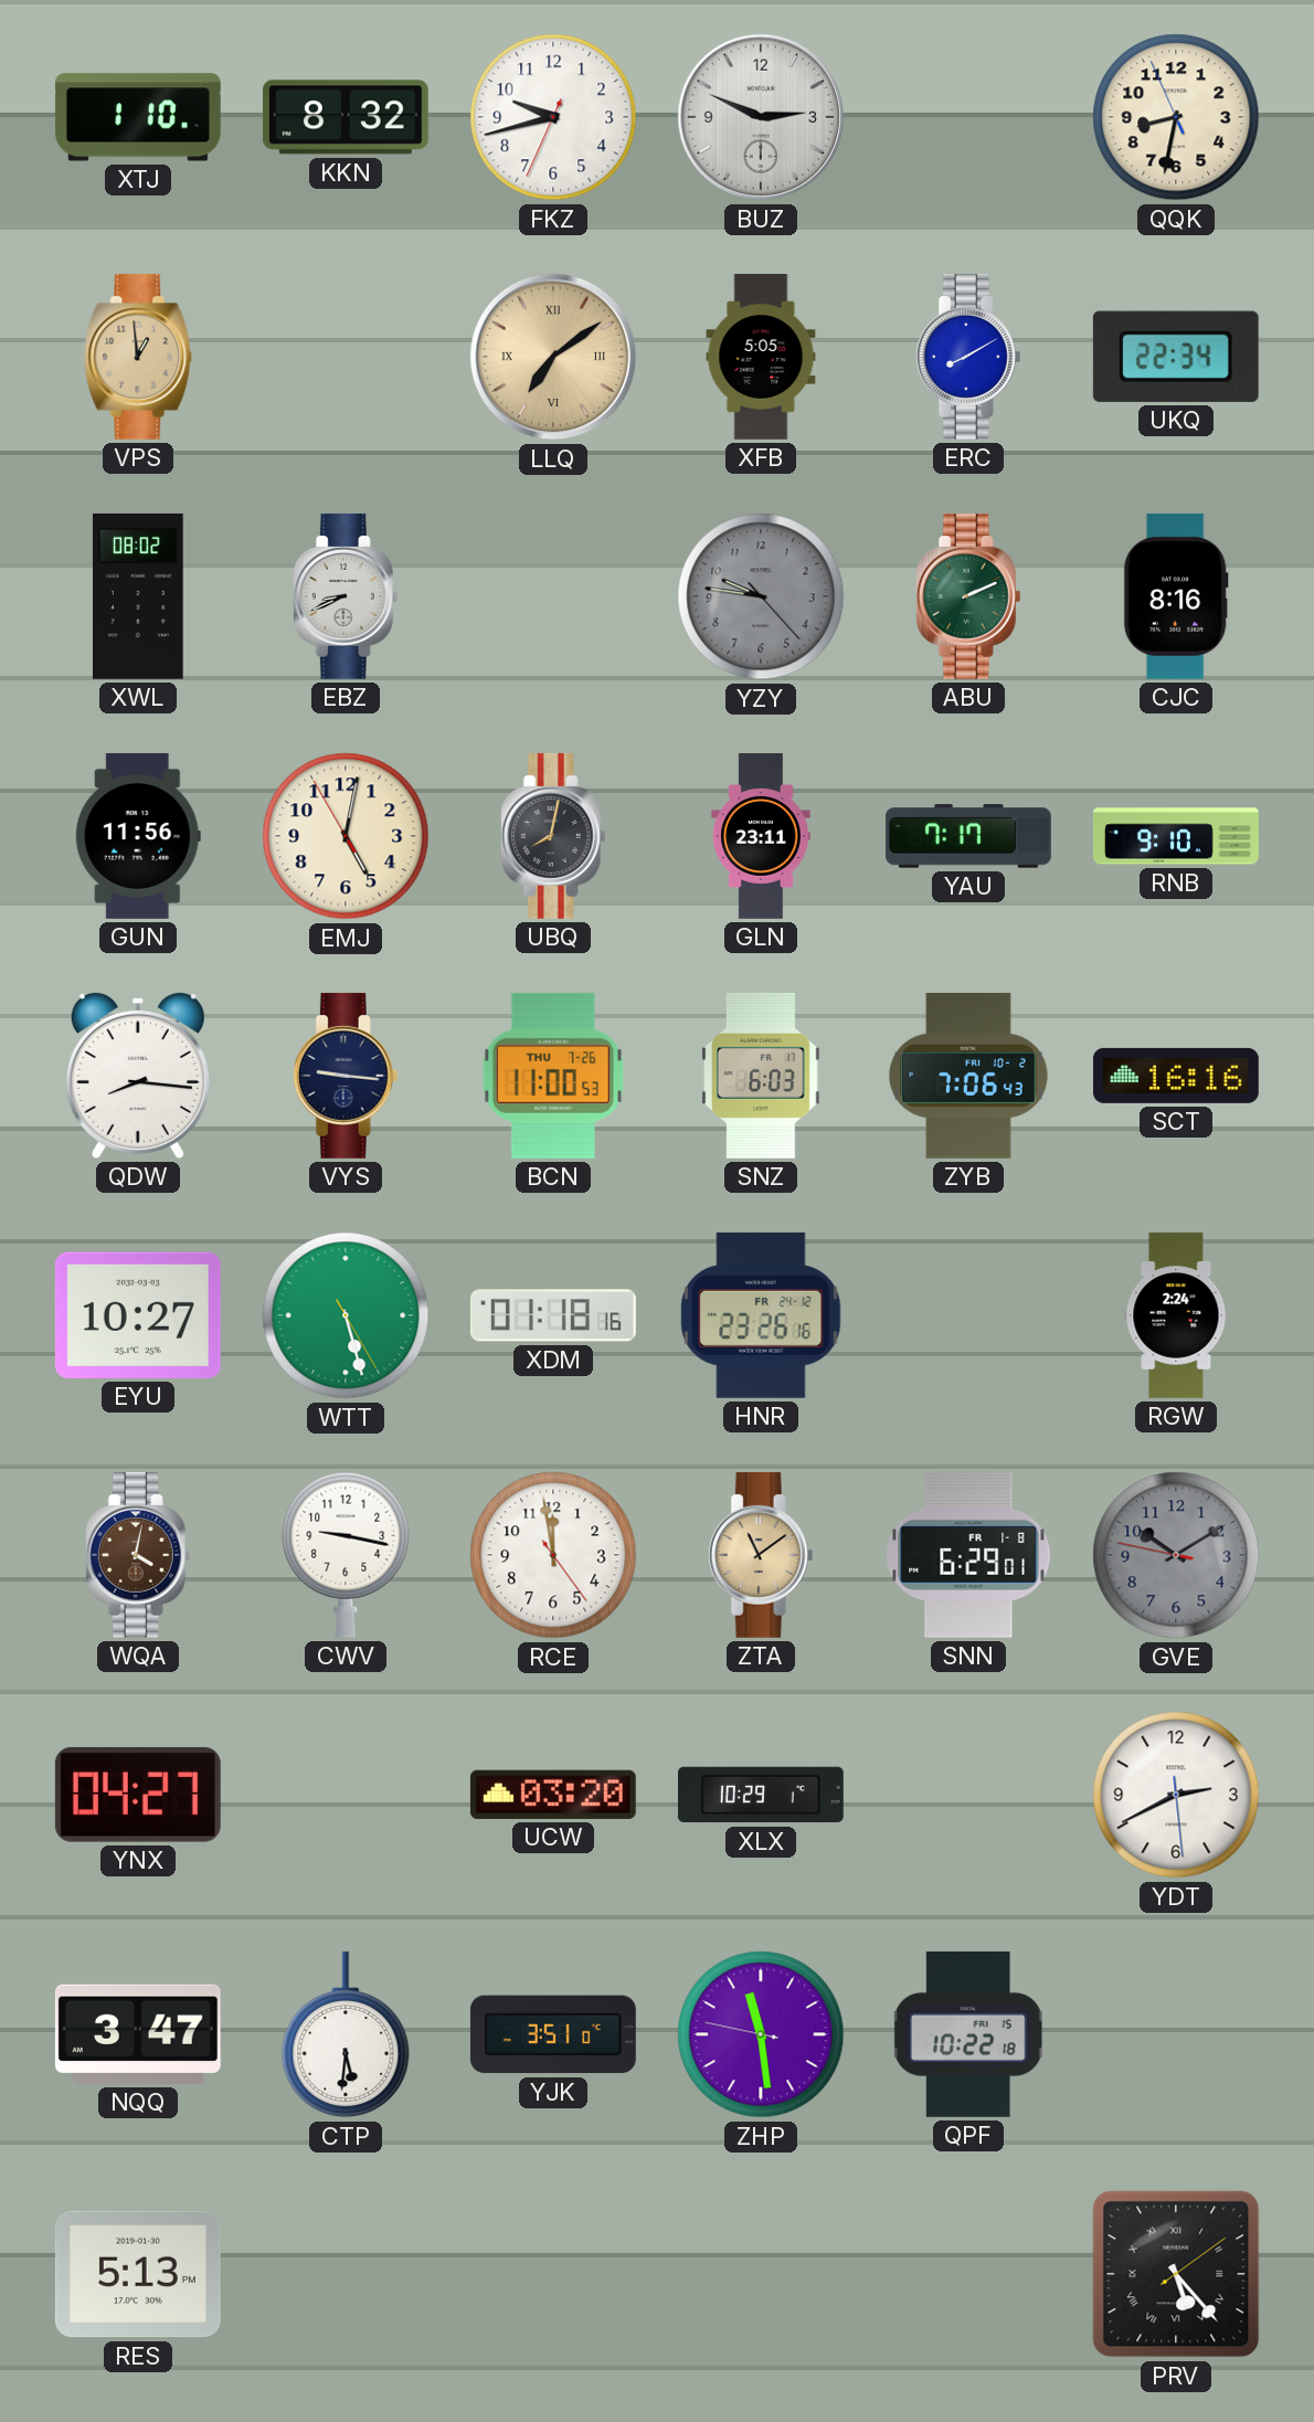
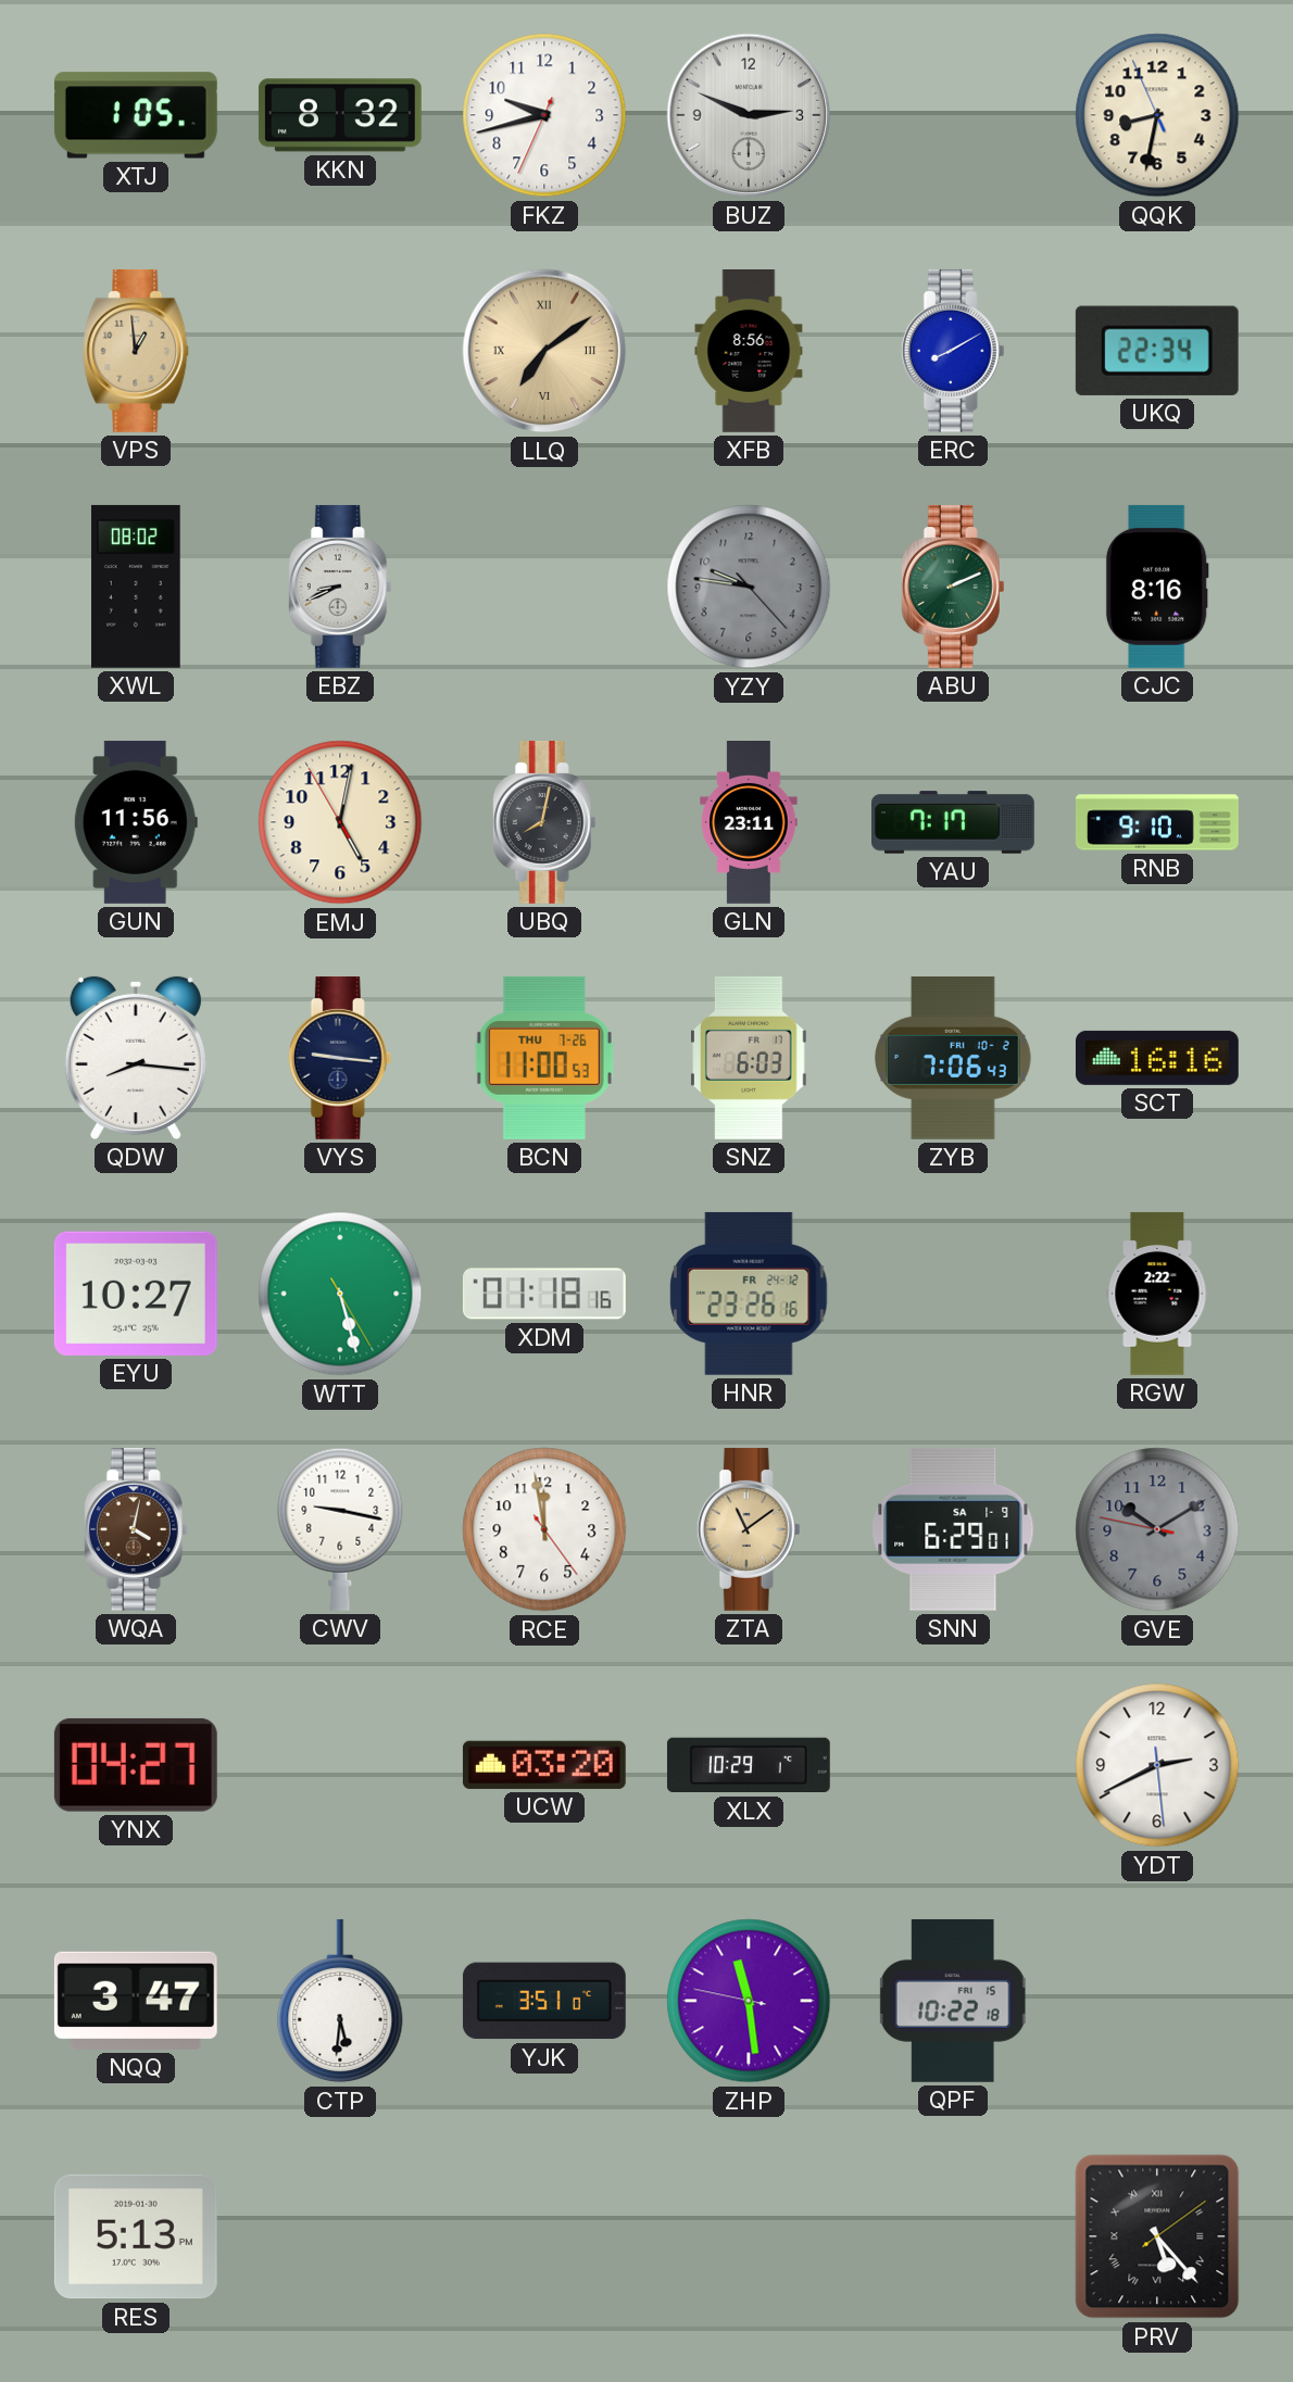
XTJ: 1:10 -> 1:05
XFB: 5:05 -> 8:56
RGW: 2:24 -> 2:22
SNN date: FR 1-8 -> SA 1-9
